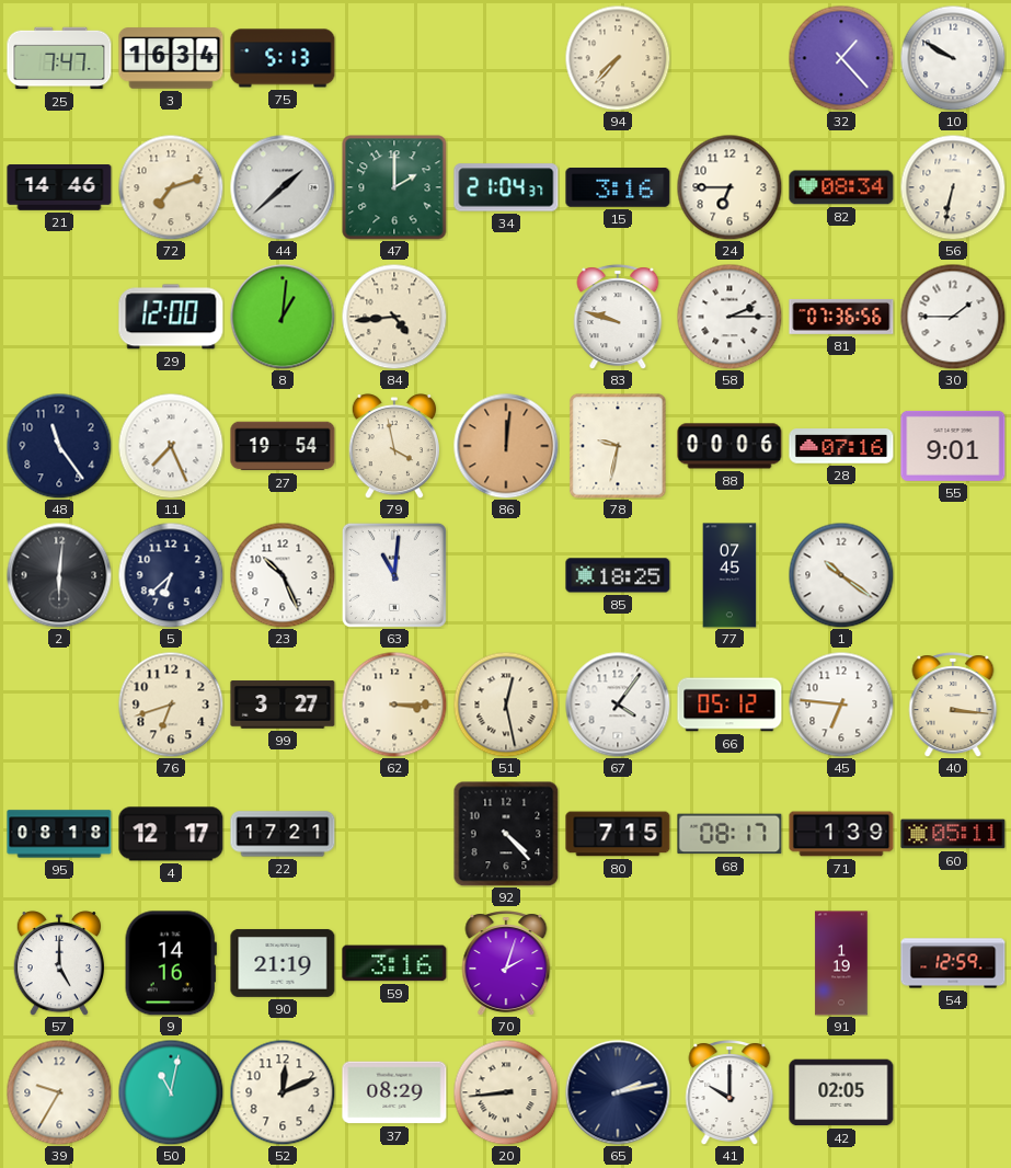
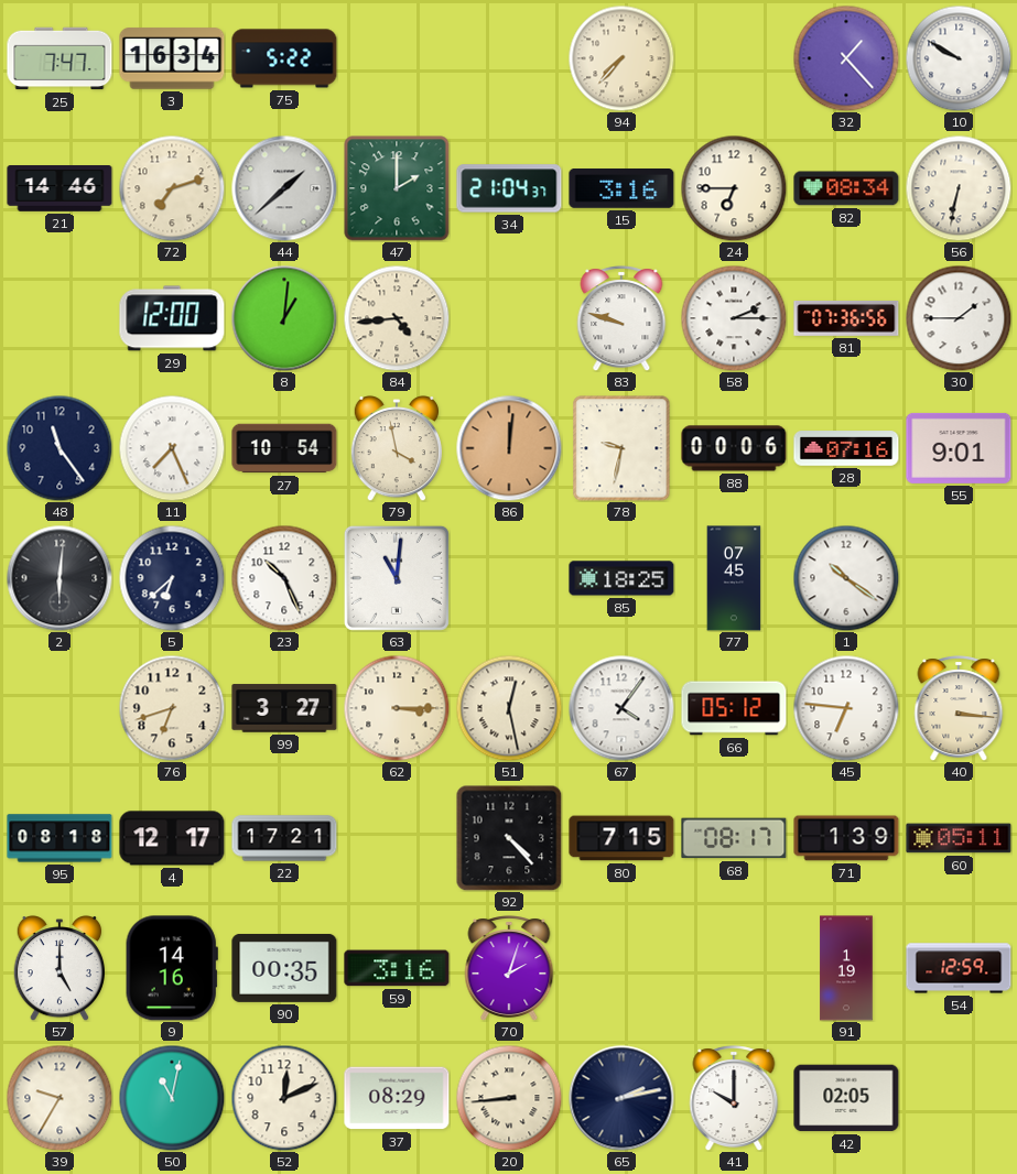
75: 5:13 -> 5:22
27: 19:54 -> 10:54
90: 21:19 -> 00:35
